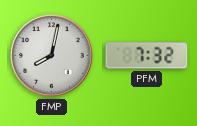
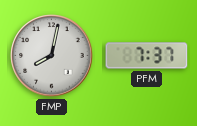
PFM: 7:32 -> 7:37
